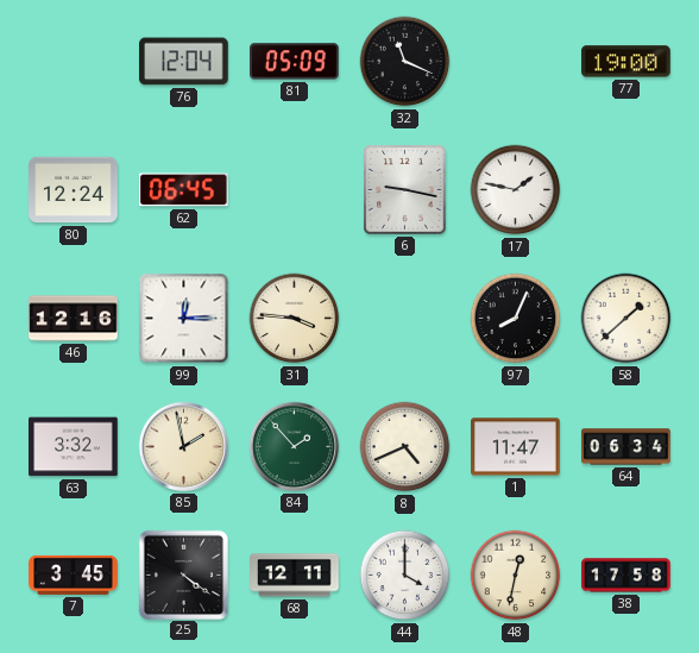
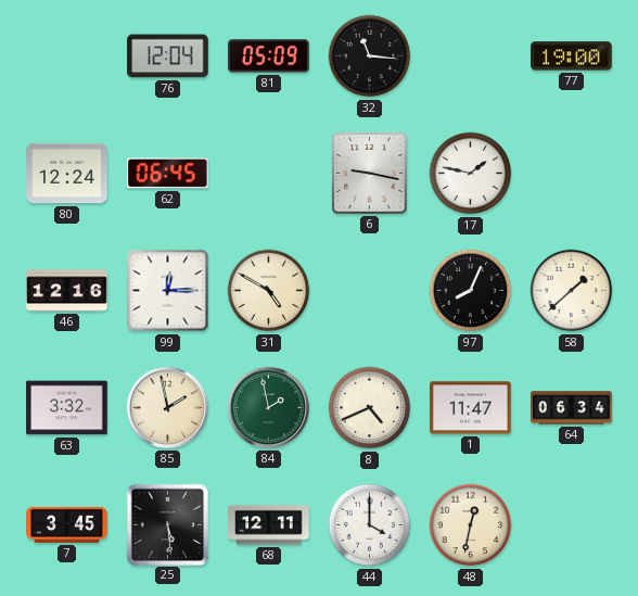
32: 11:19 -> 11:16
31: 3:46 -> 4:50
84: 1:53 -> 1:58
25: 4:21 -> 5:29
38: 17:58 -> none
